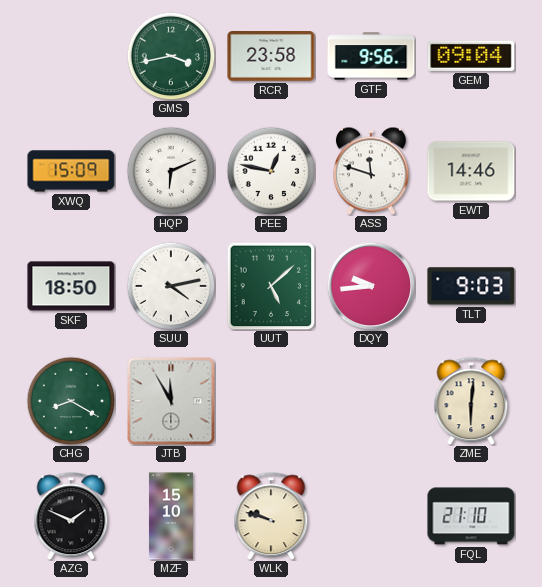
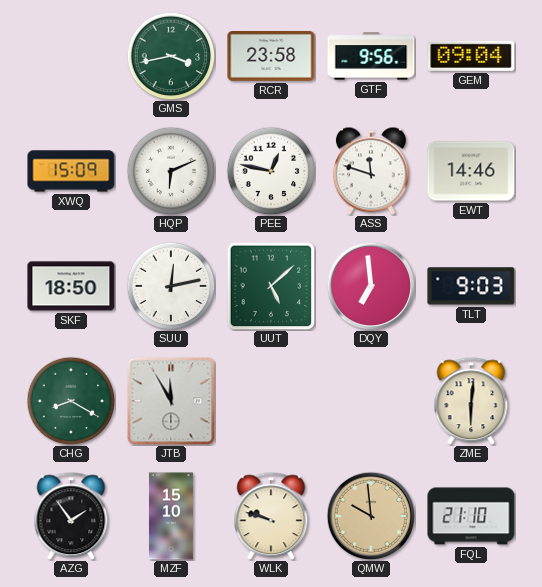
SUU: 4:13 -> 12:13
DQY: 9:44 -> 6:59
AZG: 1:49 -> 1:54
QMW: none -> 9:59
